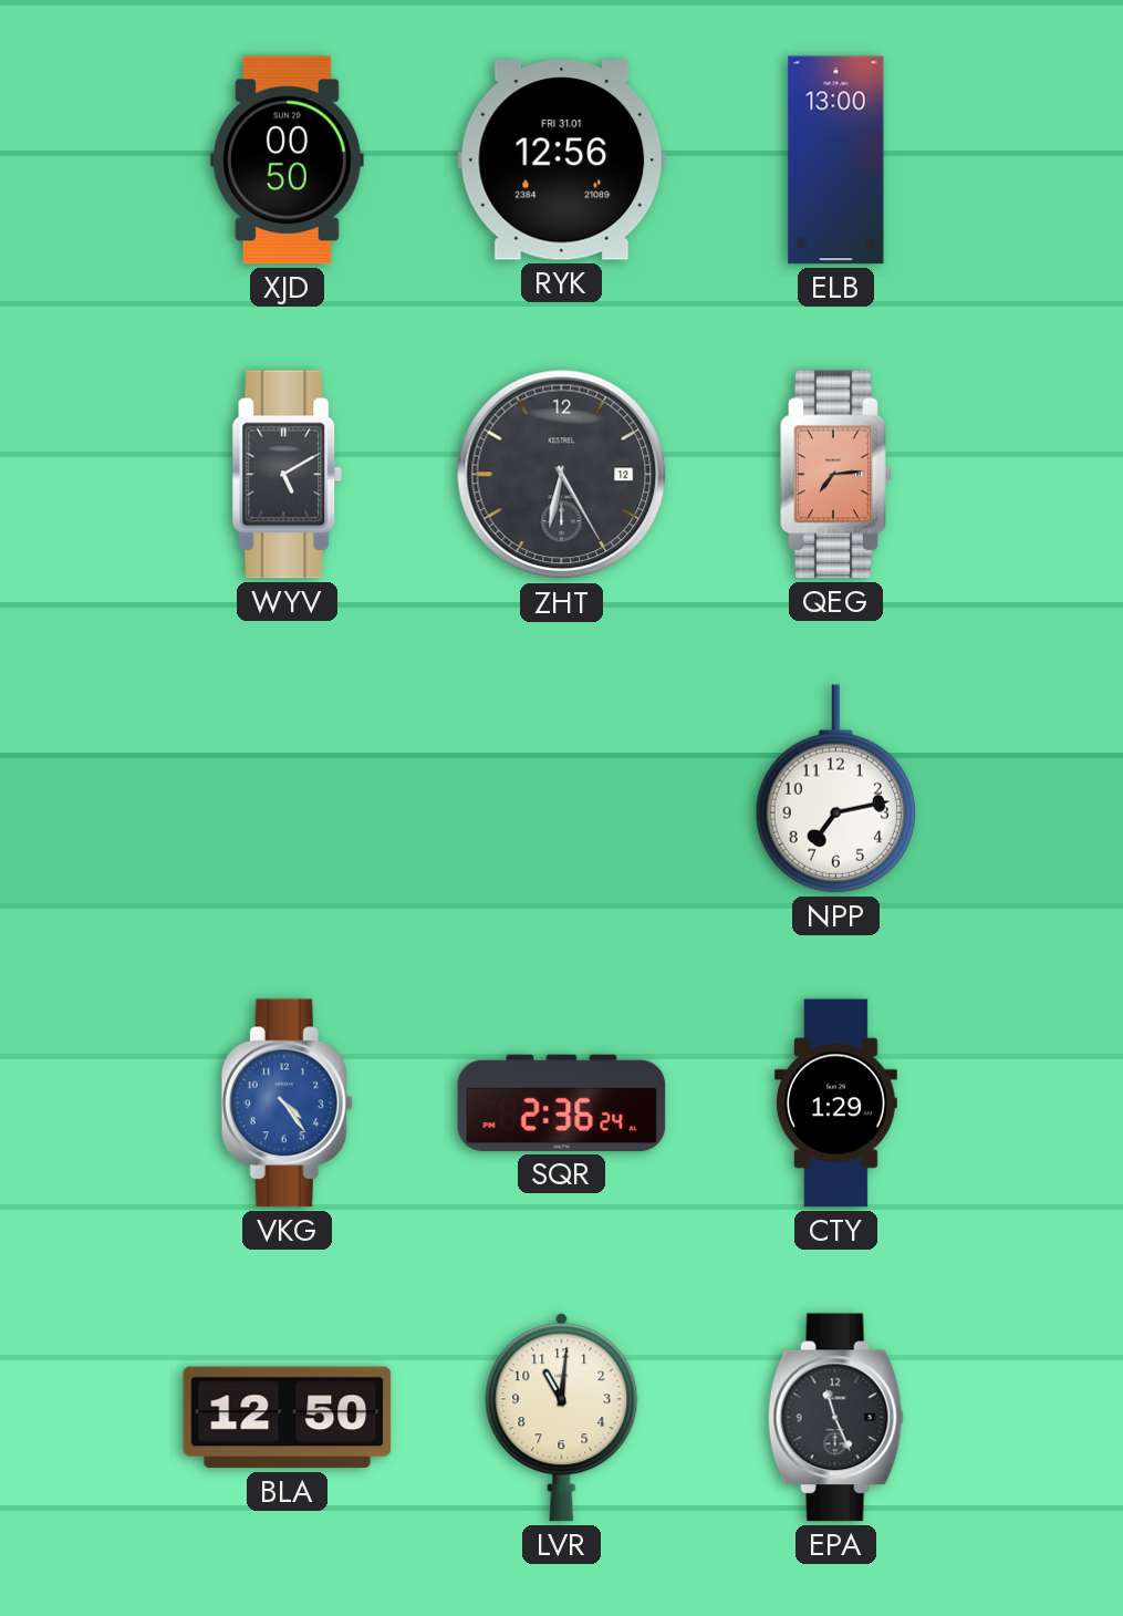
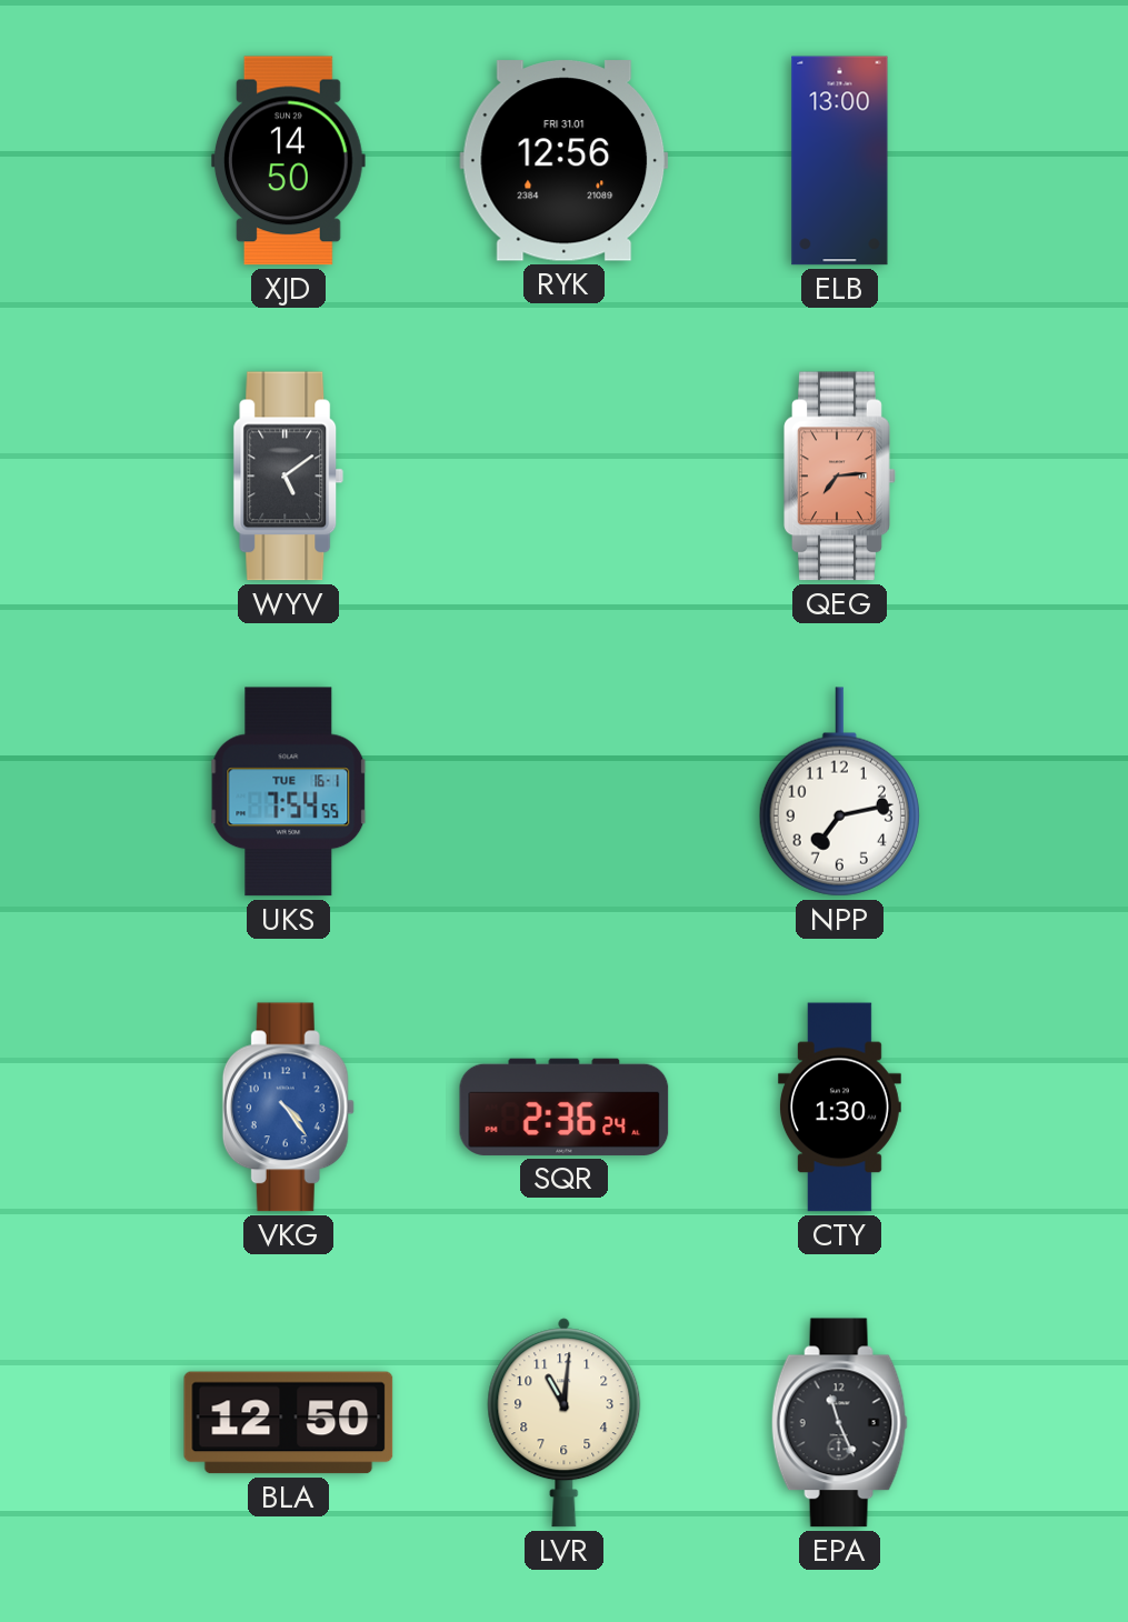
XJD: 00:50 -> 14:50
WYV: 5:10 -> 5:09
ZHT: 6:25 -> none
UKS: none -> 7:54
CTY: 1:29 -> 1:30
